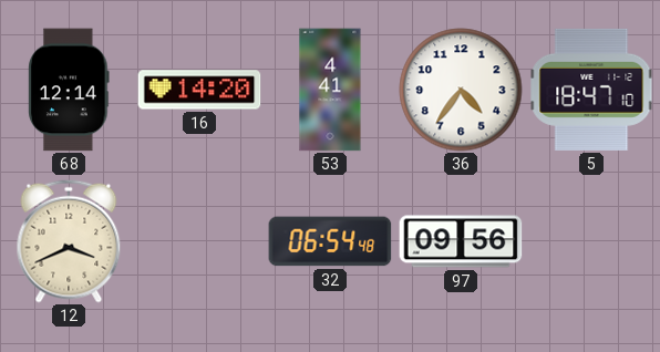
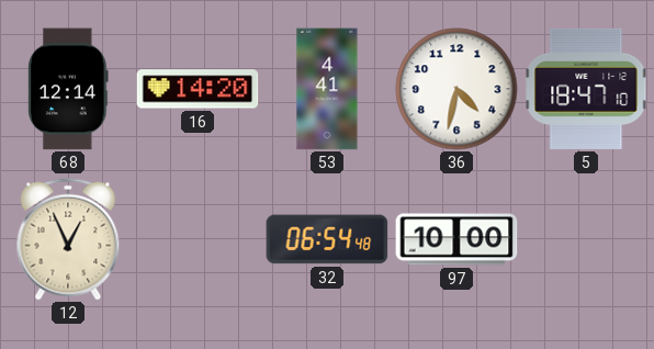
36: 4:36 -> 4:32
12: 3:41 -> 12:56
97: 09:56 -> 10:00
